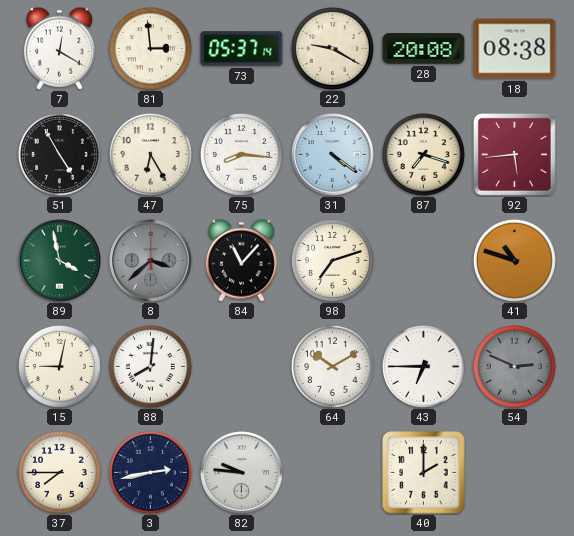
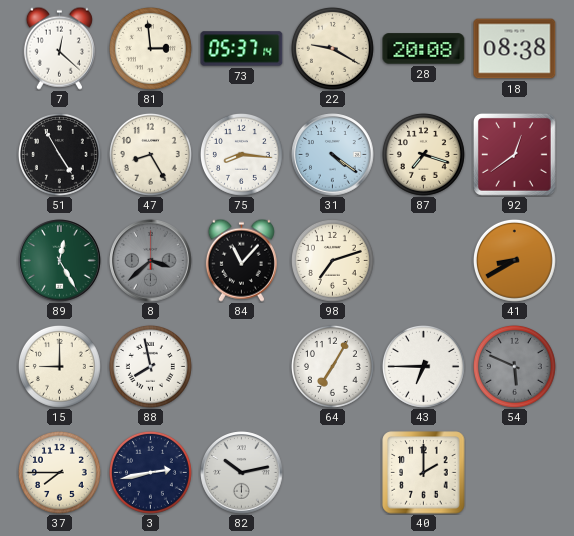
7: 12:20 -> 12:22
47: 6:25 -> 8:25
92: 5:44 -> 12:39
89: 3:58 -> 12:25
41: 10:48 -> 8:40
15: 9:02 -> 9:00
88: 8:01 -> 7:58
64: 10:10 -> 7:05
54: 2:49 -> 5:49
82: 9:46 -> 10:13
